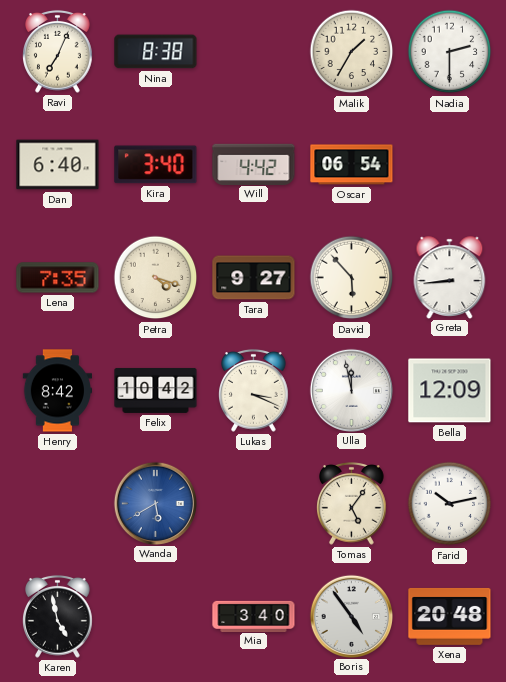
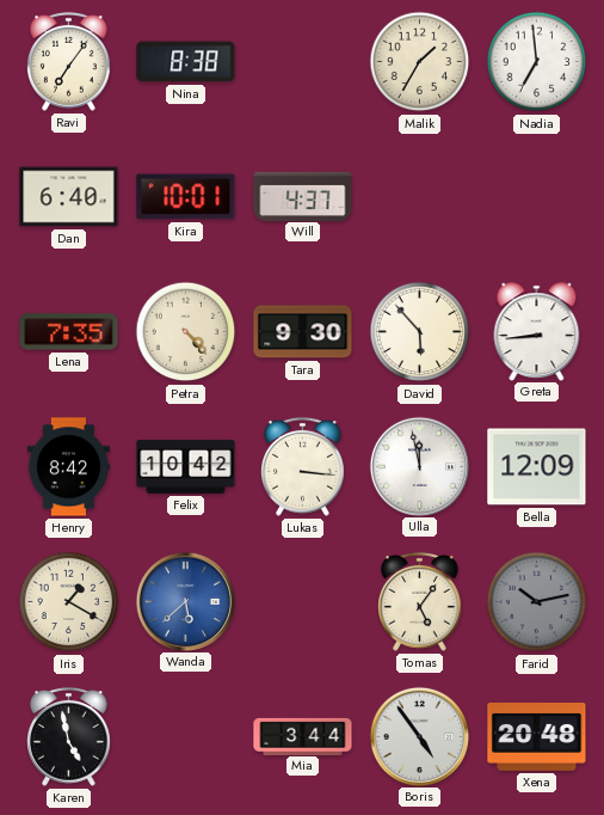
Ravi: 7:04 -> 7:06
Nadia: 2:30 -> 6:59
Kira: 3:40 -> 10:01
Will: 4:42 -> 4:37
Oscar: 06:54 -> none
Petra: 4:18 -> 4:23
Tara: 9:27 -> 9:30
Lukas: 3:19 -> 3:16
Iris: none -> 1:20
Wanda: 5:40 -> 5:38
Farid dial: white -> grey
Mia: 3:40 -> 3:44
